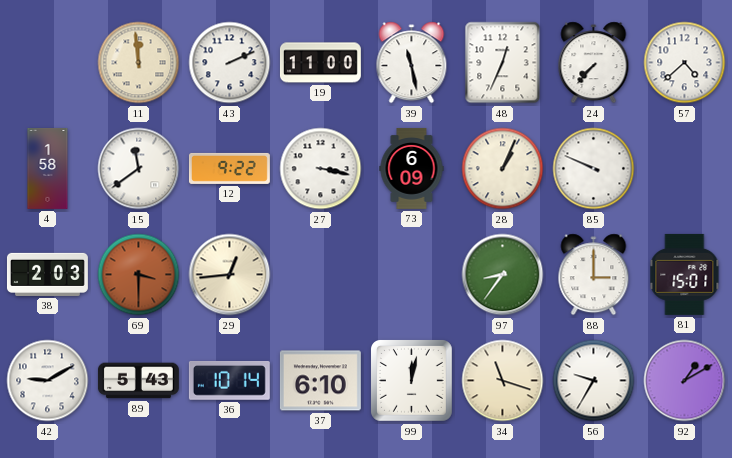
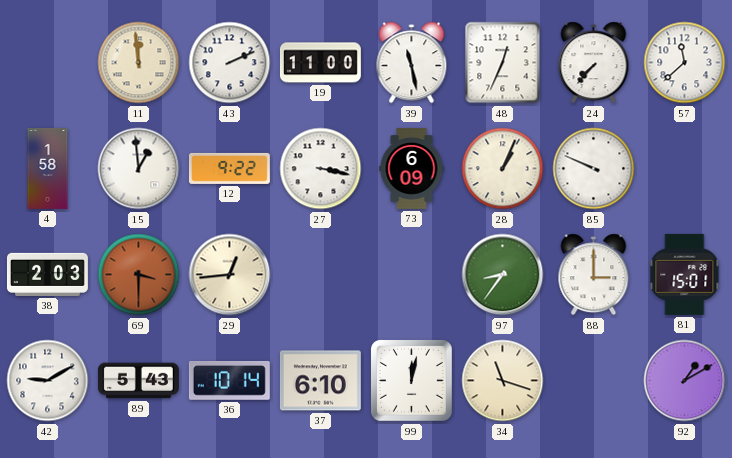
57: 4:38 -> 11:38
15: 11:39 -> 12:59
56: 9:35 -> none
